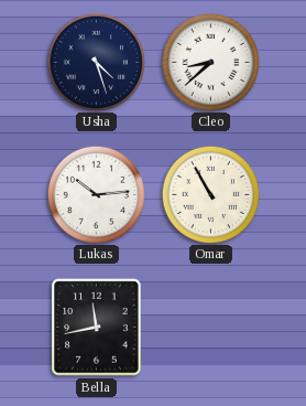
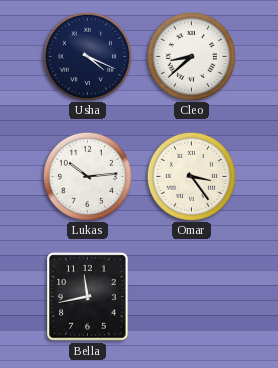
Usha: 4:27 -> 4:19
Omar: 10:55 -> 3:24
